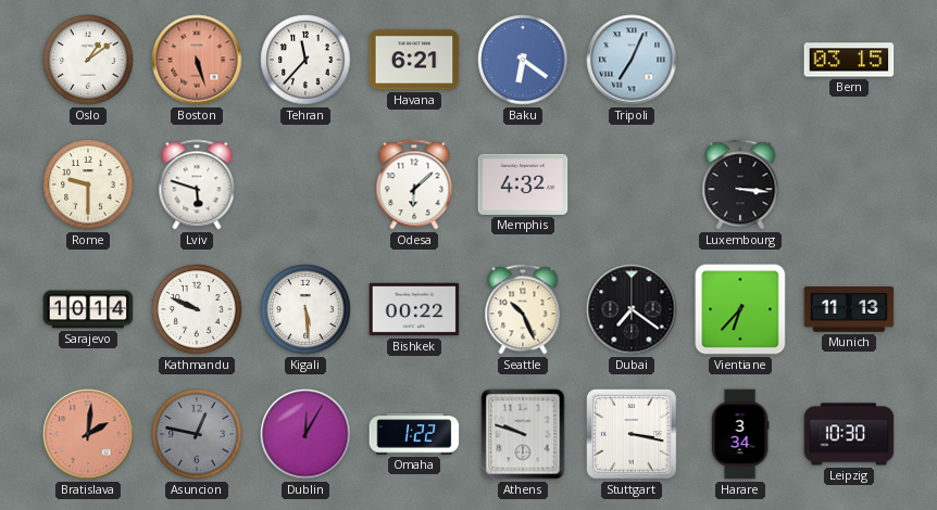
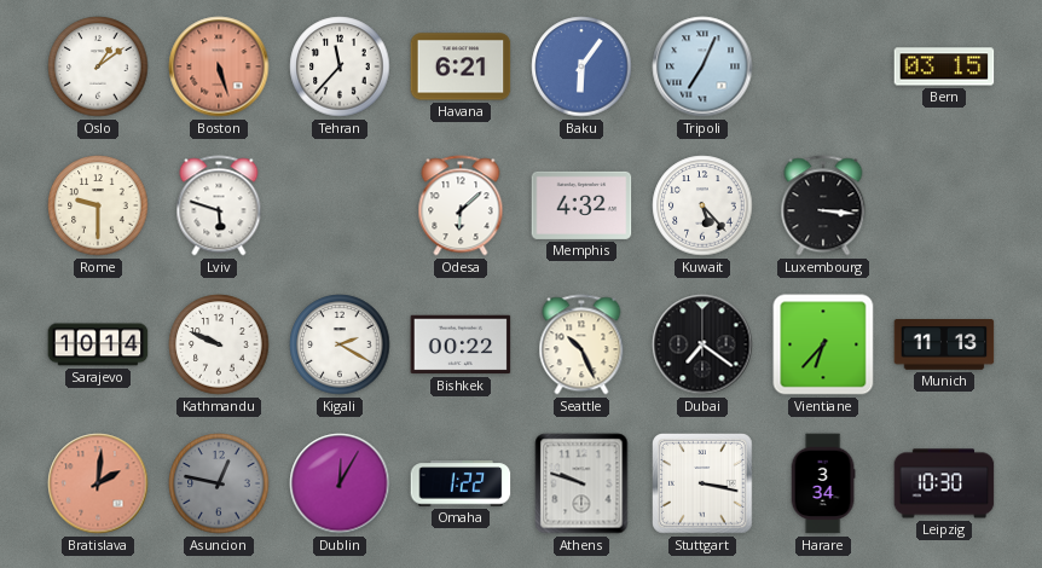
Baku: 6:21 -> 6:06
Kuwait: none -> 5:23
Kigali: 5:29 -> 2:20
